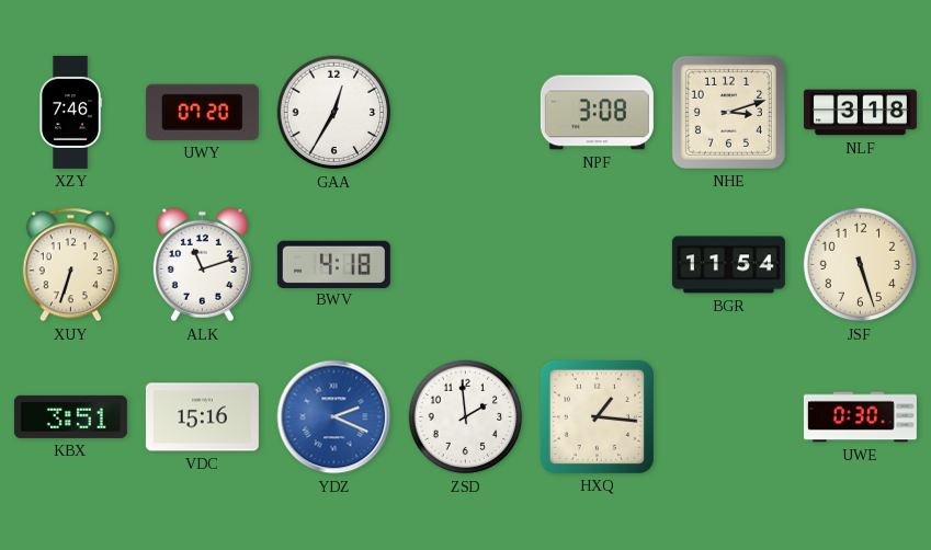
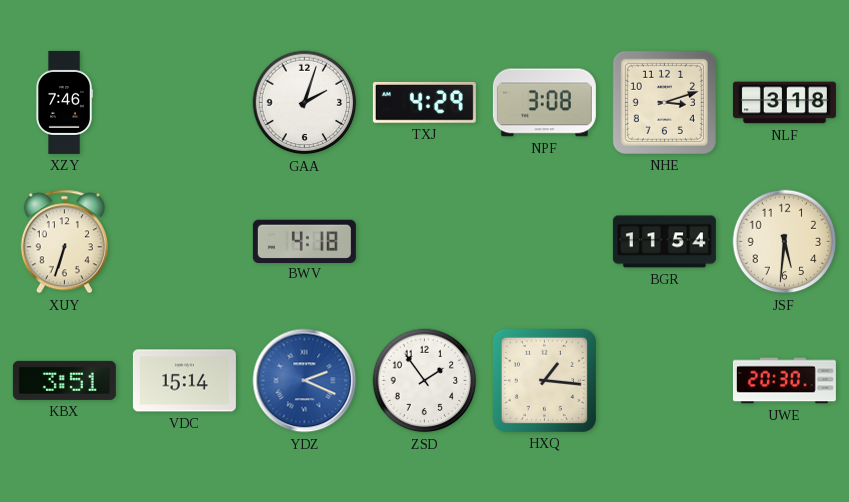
UWY: 07:20 -> none
GAA: 12:35 -> 2:03
TXJ: none -> 4:29
ALK: 11:12 -> none
JSF: 5:27 -> 5:31
VDC: 15:16 -> 15:14
ZSD: 1:59 -> 1:54
UWE: 0:30 -> 20:30
